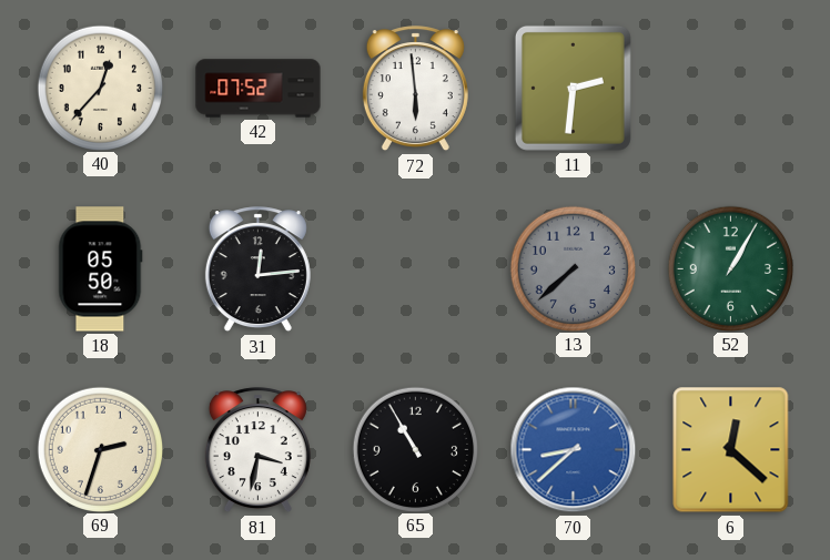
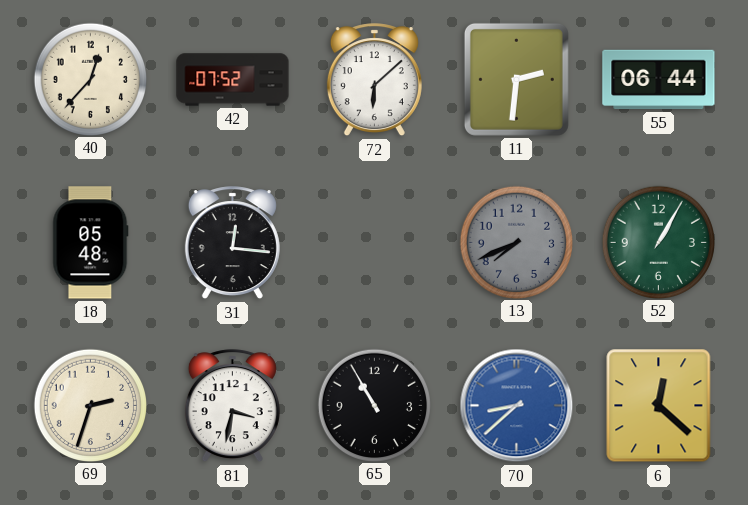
72: 5:59 -> 6:08
55: none -> 06:44
18: 05:50 -> 05:48
31: 12:14 -> 12:16
13: 7:38 -> 7:41
